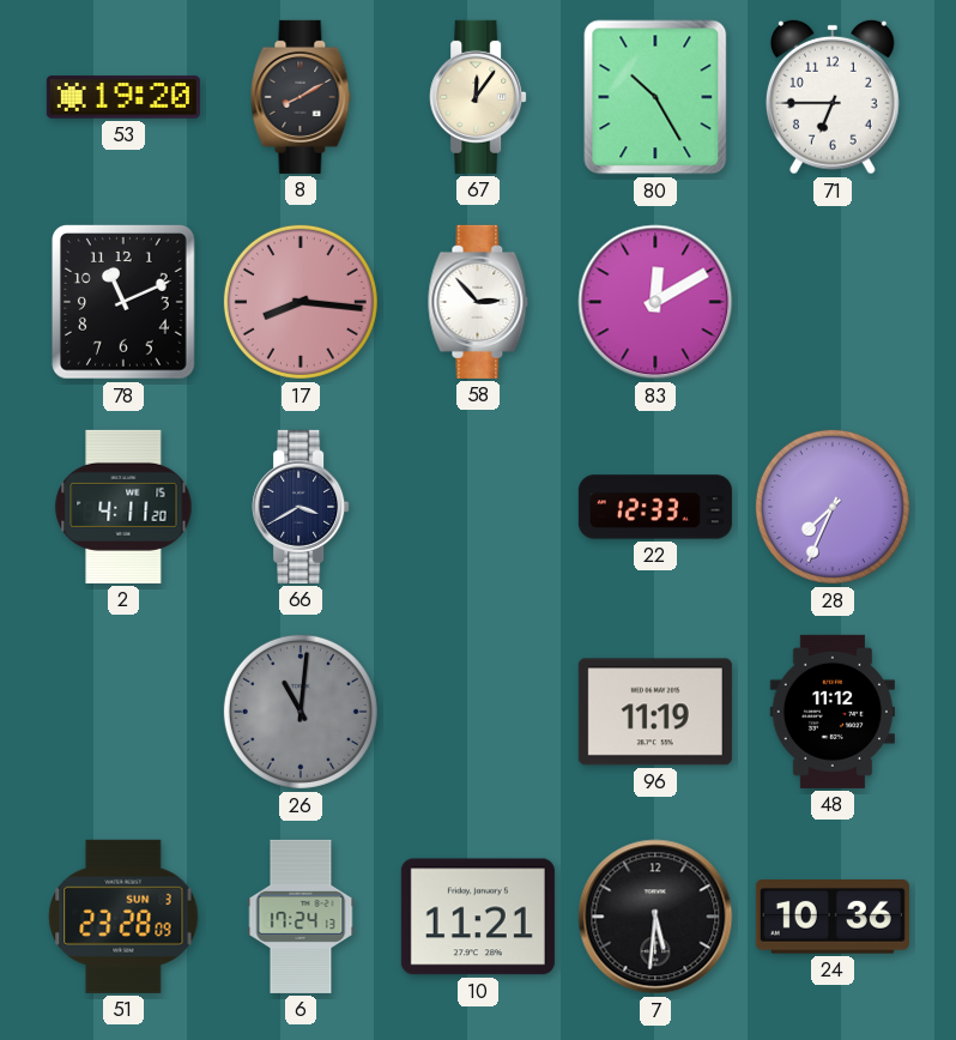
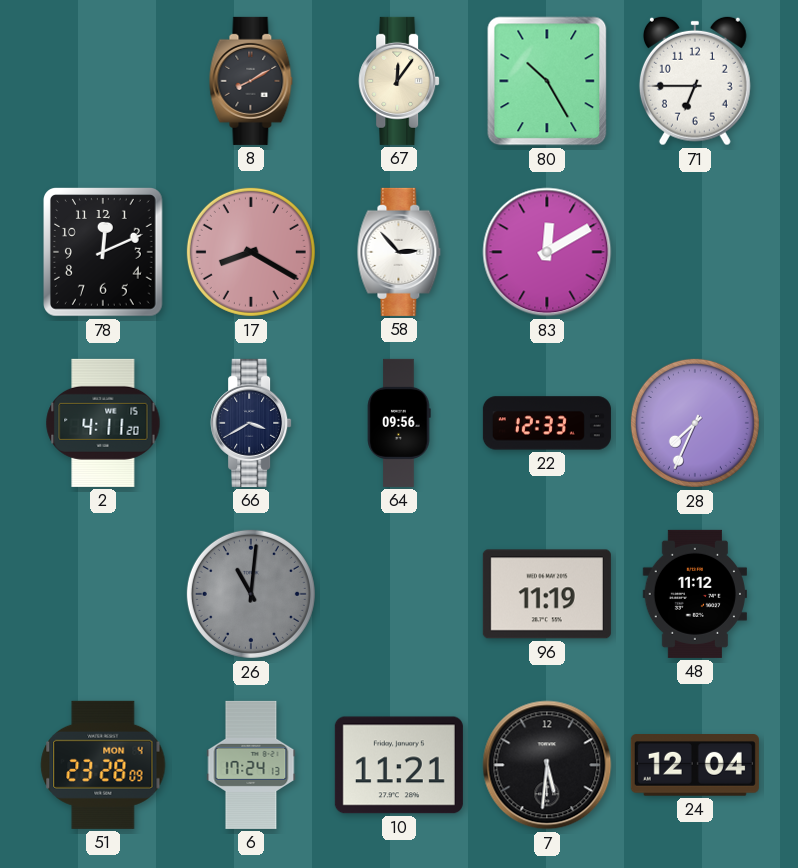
53: 19:20 -> none
78: 11:11 -> 12:11
17: 8:16 -> 8:20
64: none -> 09:56
51 date: SUN 3 -> MON 4
24: 10:36 -> 12:04
